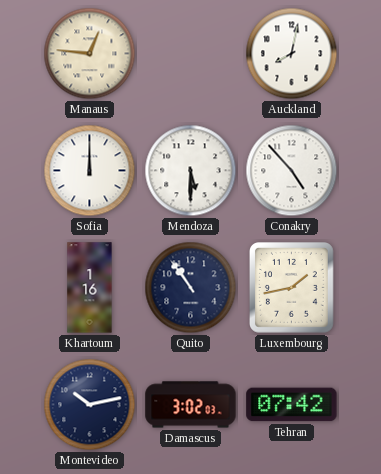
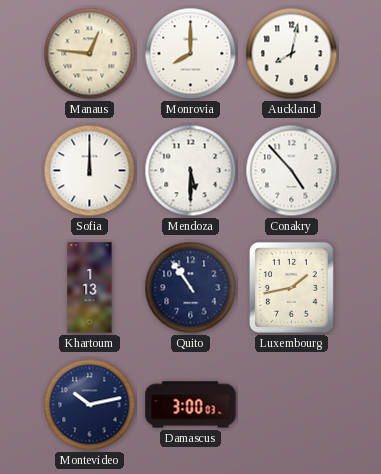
Monrovia: none -> 8:00
Khartoum: 1:16 -> 1:13
Damascus: 3:02 -> 3:00
Tehran: 07:42 -> none
